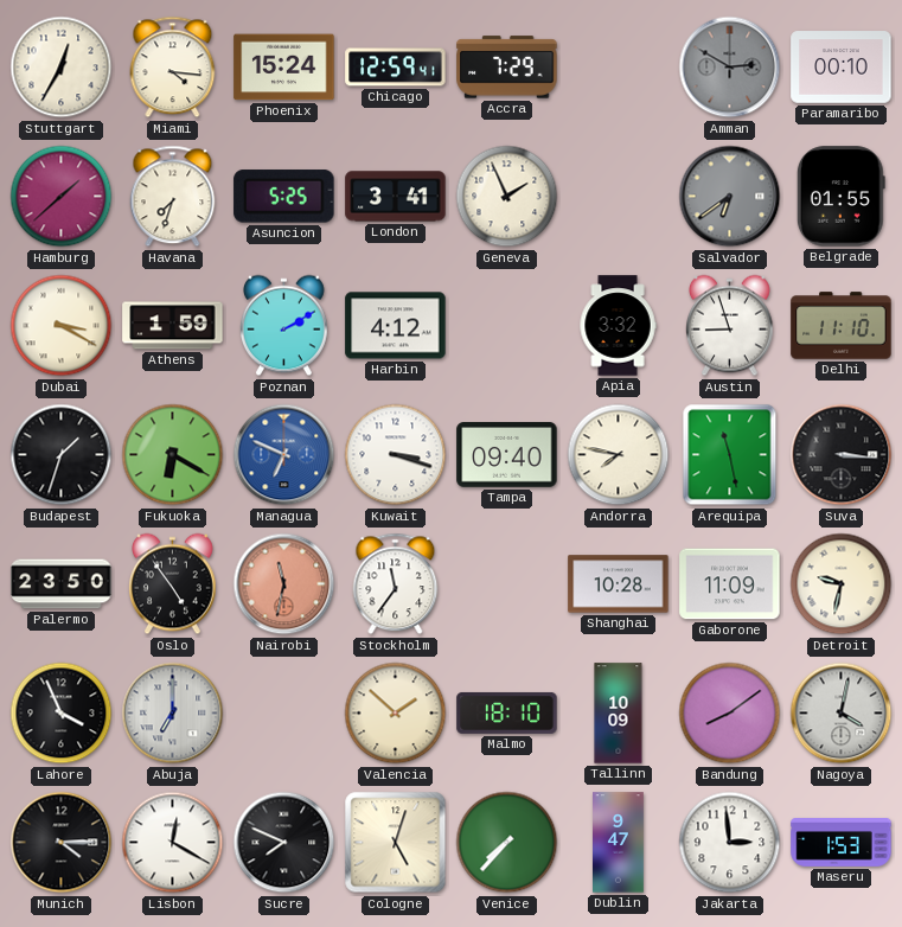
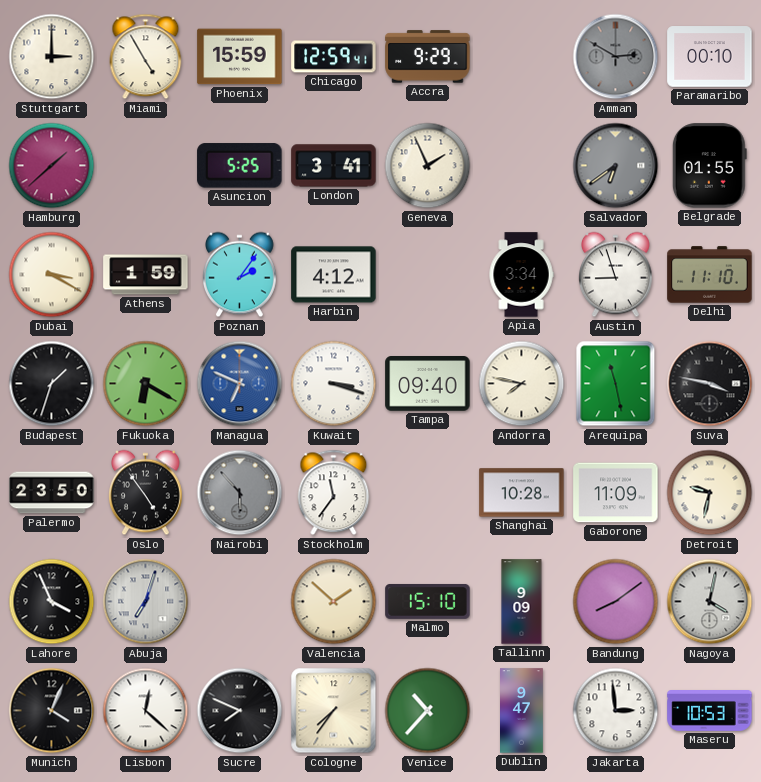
Stuttgart: 12:35 -> 3:00
Miami: 4:16 -> 4:55
Phoenix: 15:24 -> 15:59
Accra: 7:29 -> 9:29
Havana: 7:33 -> none
Poznan: 2:10 -> 2:06
Apia: 3:32 -> 3:34
Suva: 3:16 -> 3:47
Nairobi: 11:32 -> 5:53
Nairobi dial: salmon -> grey
Abuja: 7:00 -> 7:03
Malmo: 18:10 -> 15:10
Tallinn: 10:09 -> 9:09
Munich: 4:15 -> 4:04
Lisbon: 12:20 -> 12:22
Cologne: 5:03 -> 7:36
Venice: 7:37 -> 10:37
Maseru: 1:53 -> 10:53
